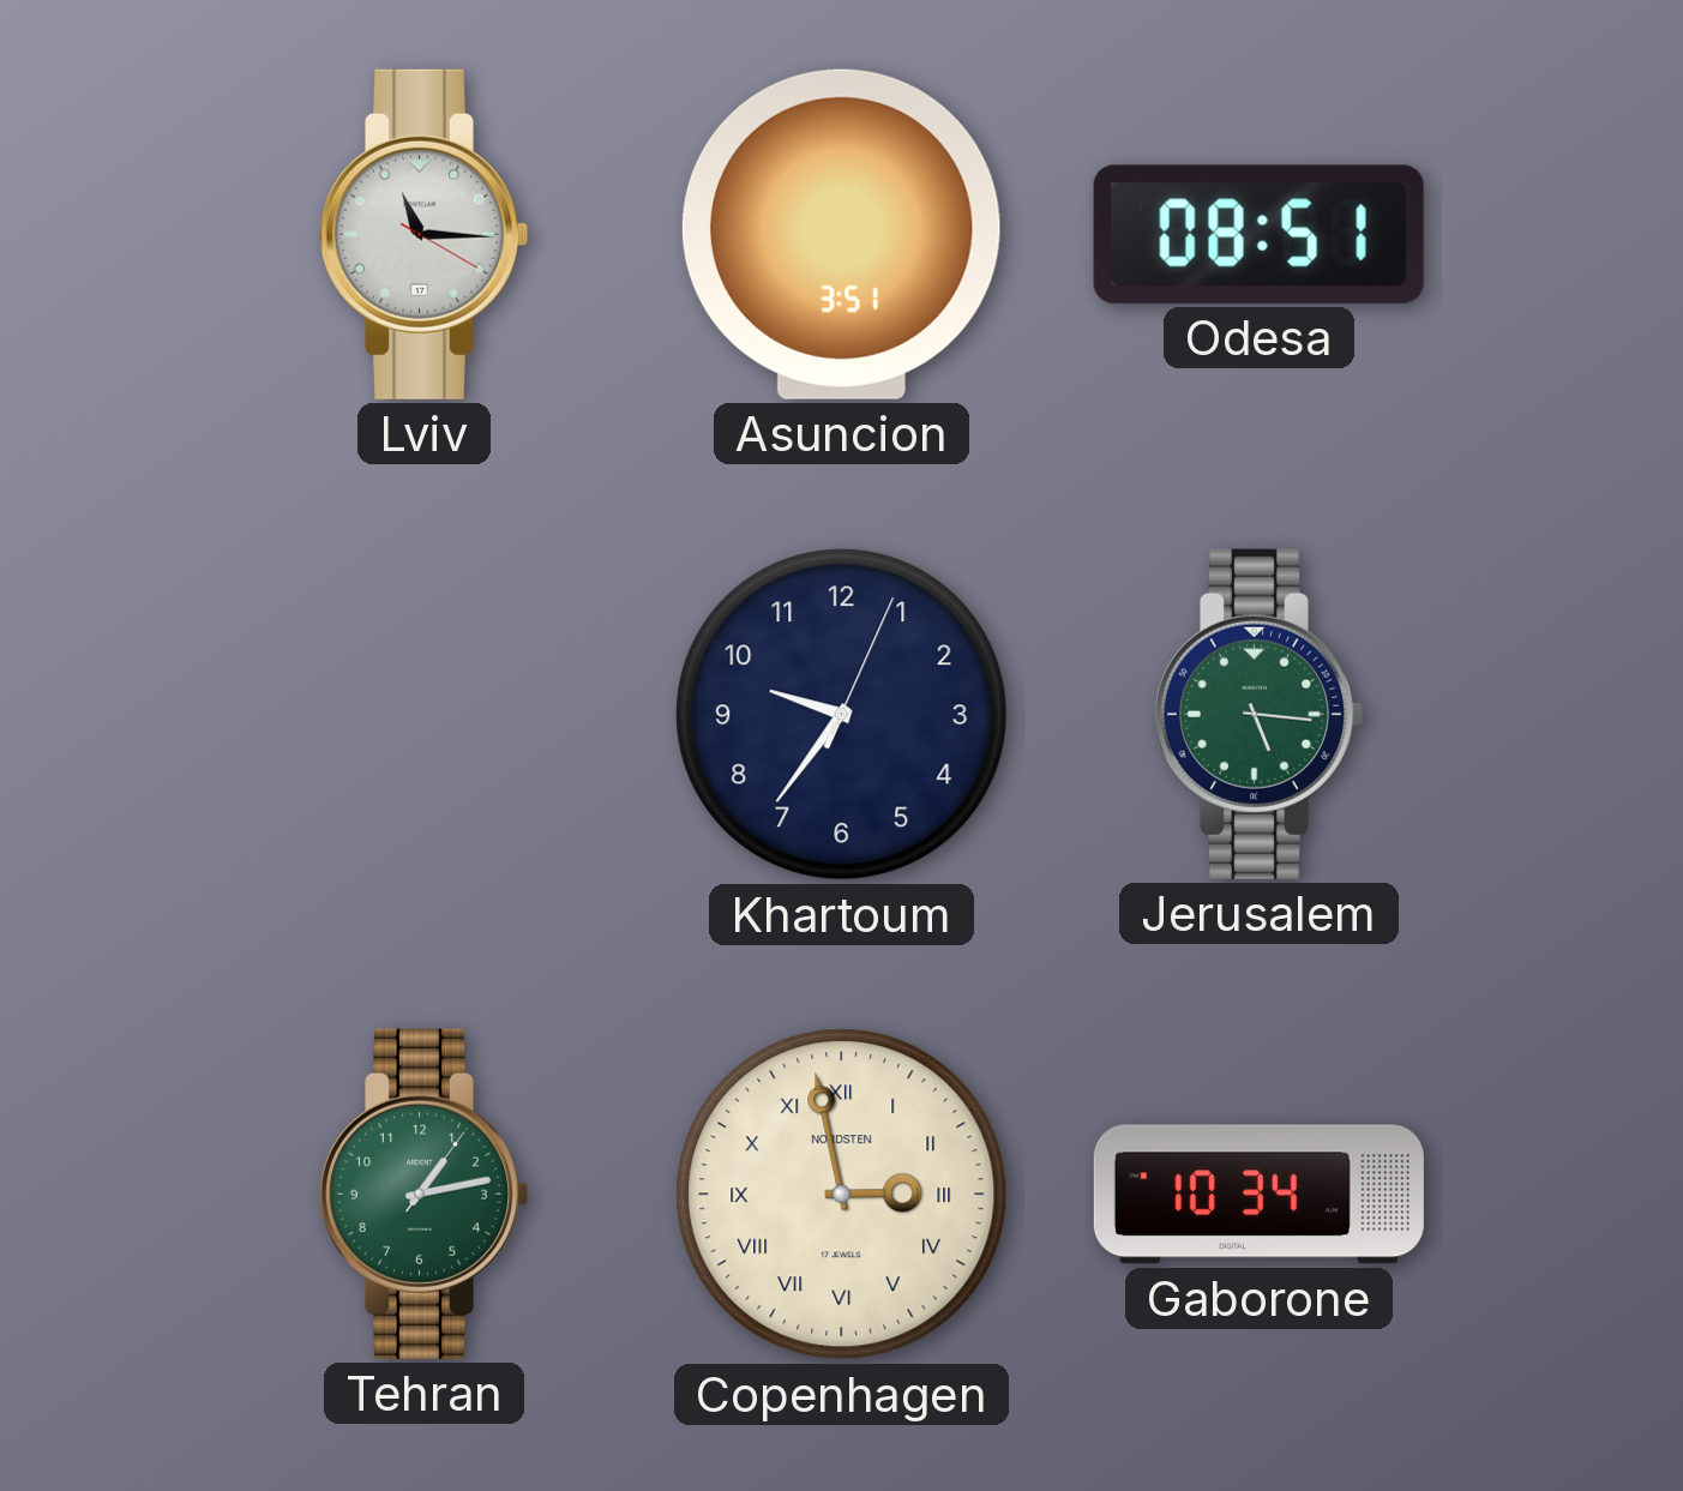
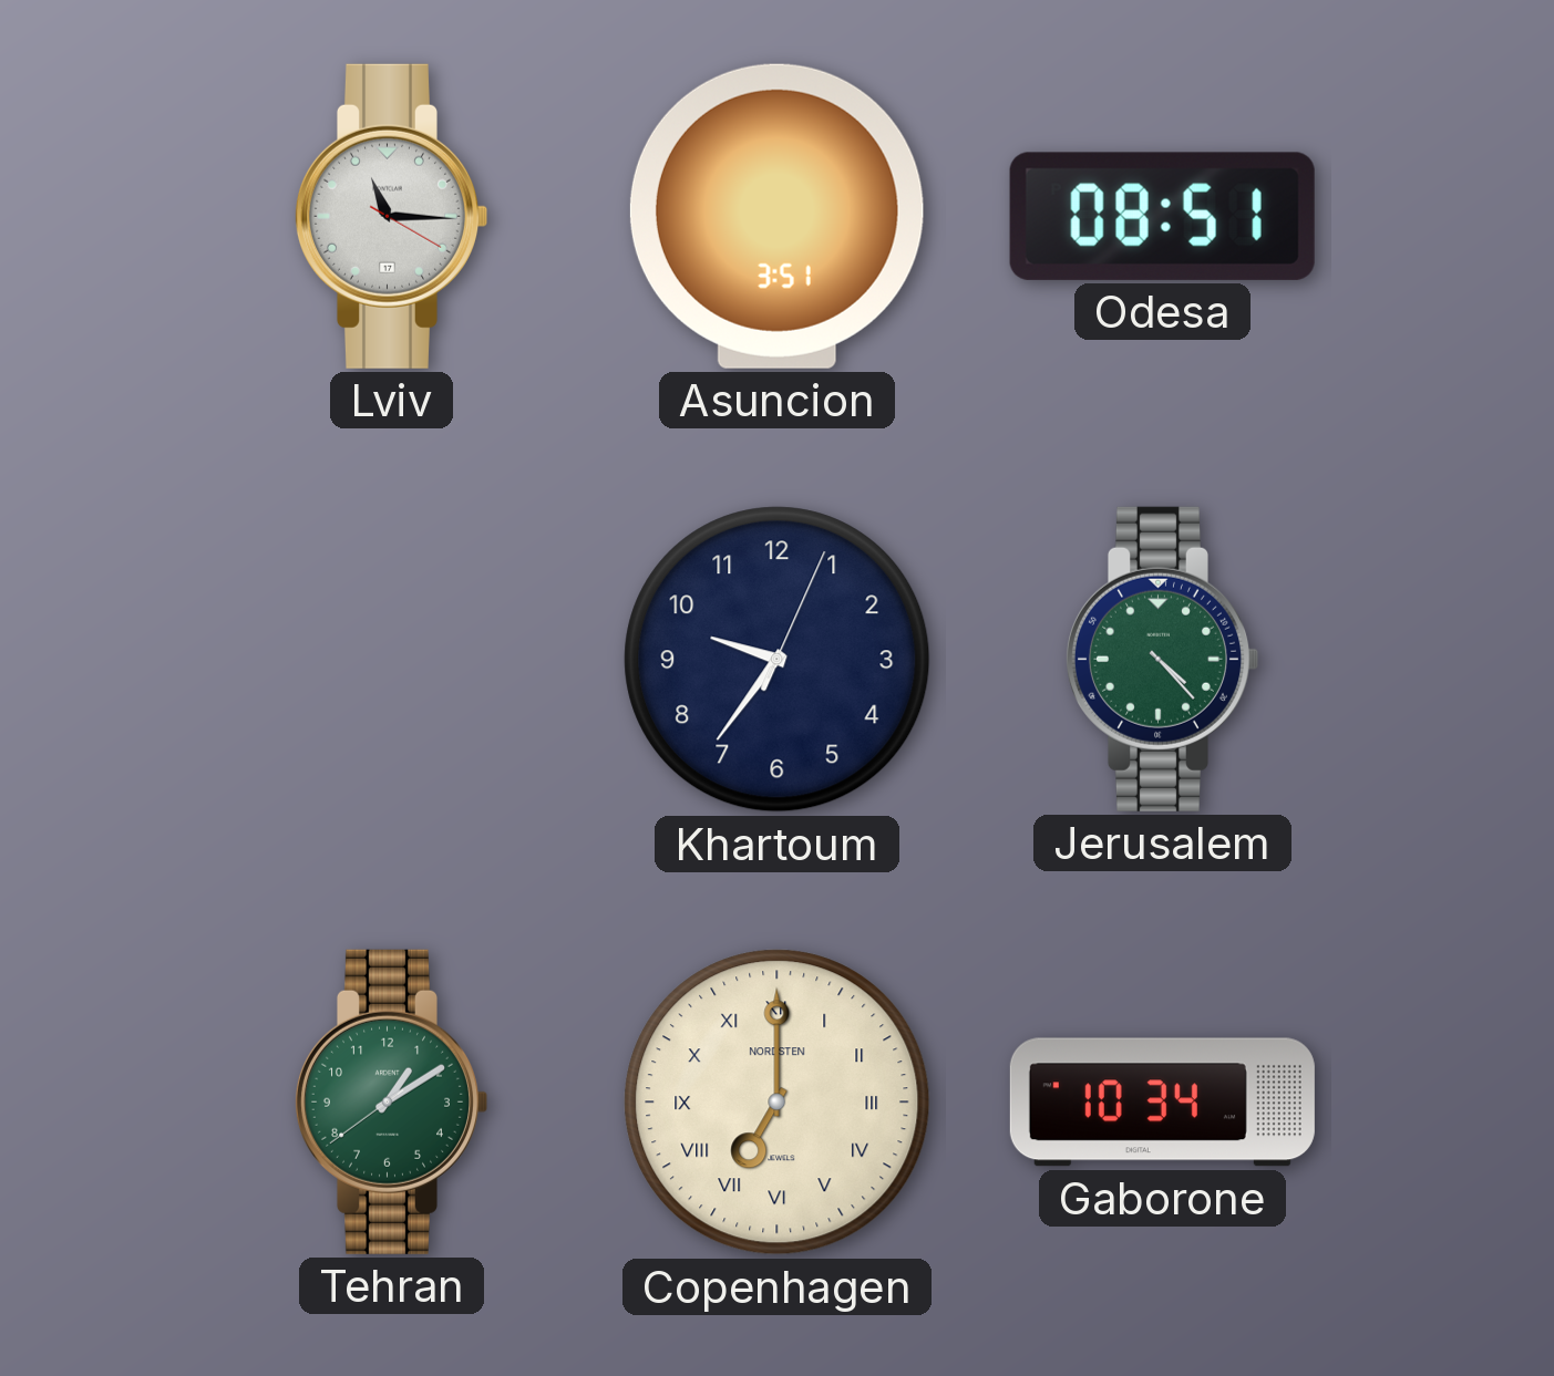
Jerusalem: 5:16 -> 4:23
Tehran: 1:13 -> 1:09
Copenhagen: 2:58 -> 7:00
